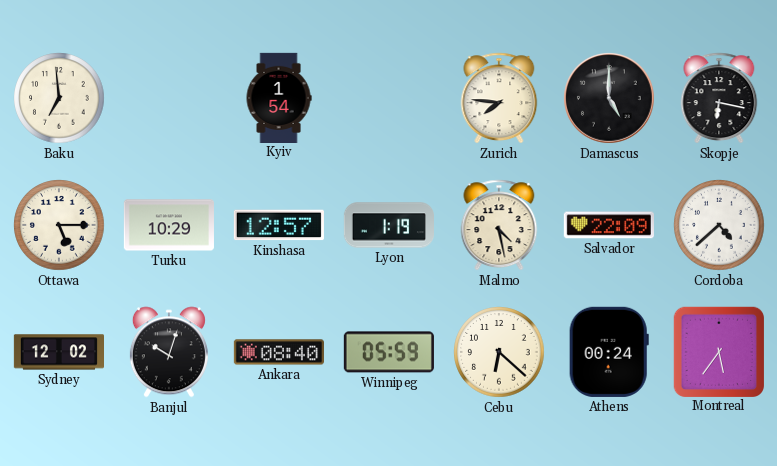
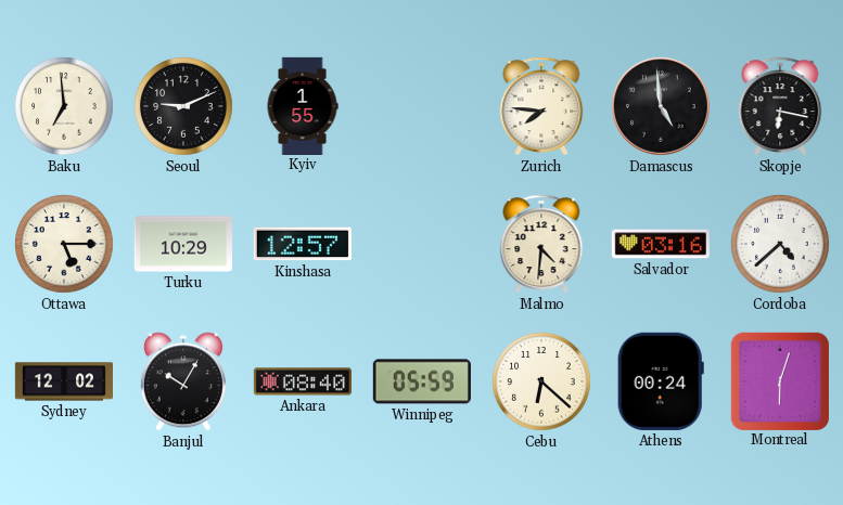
Seoul: none -> 9:11
Kyiv: 1:54 -> 1:55
Damascus: 5:00 -> 4:59
Lyon: 1:19 -> none
Malmo: 4:28 -> 4:31
Salvador: 22:09 -> 03:16
Banjul: 10:03 -> 10:05
Montreal: 5:36 -> 6:03
